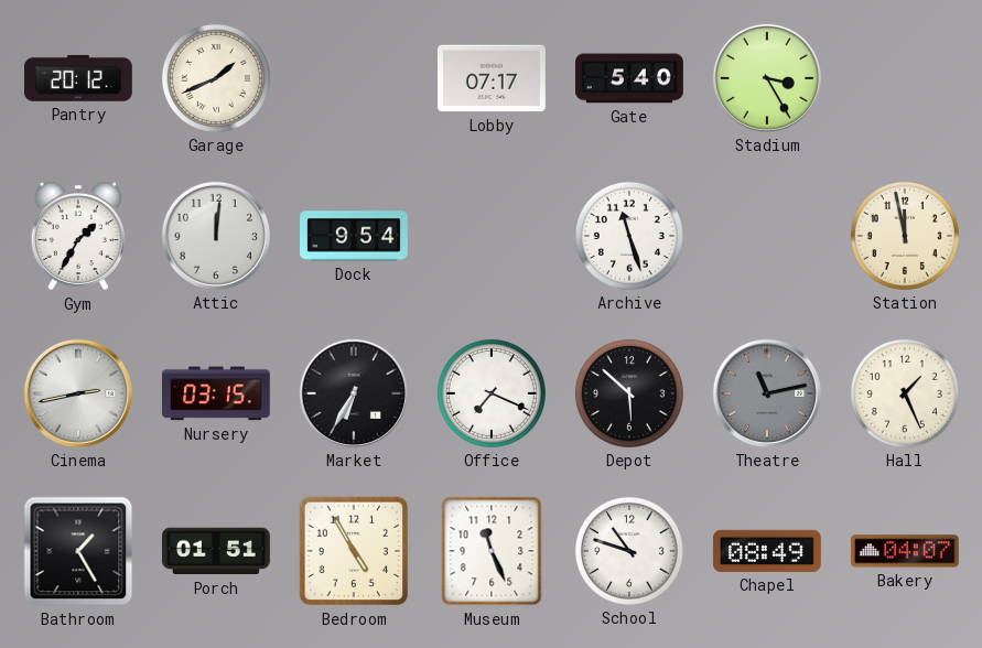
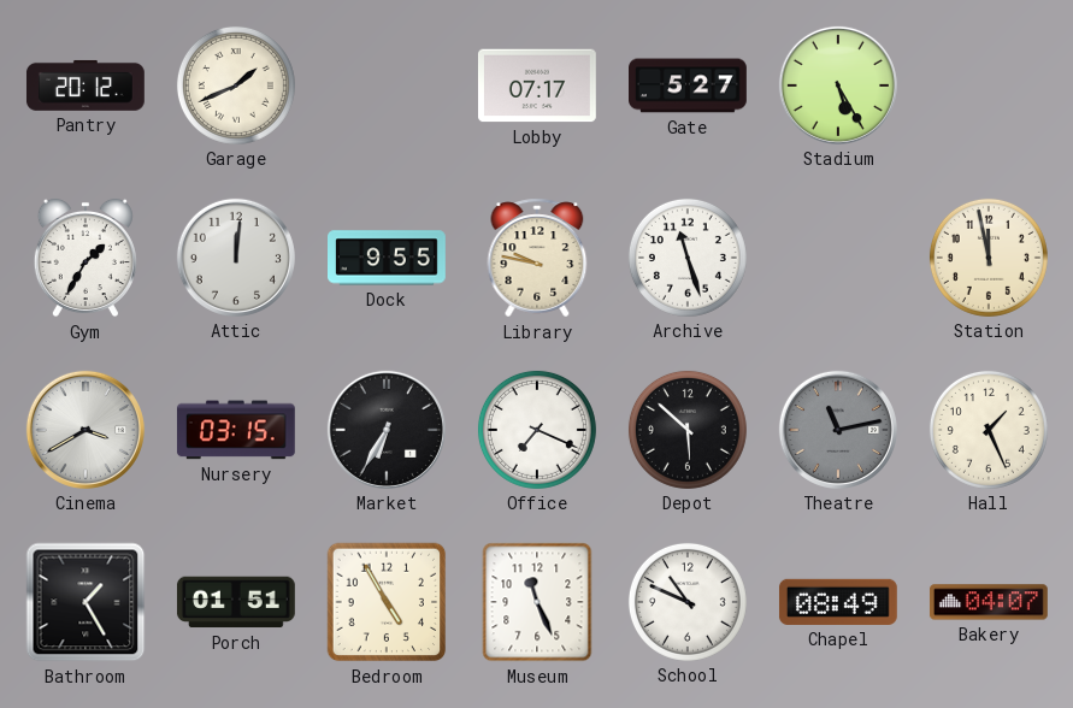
Gate: 5:40 -> 5:27
Stadium: 3:25 -> 5:25
Dock: 9:54 -> 9:55
Library: none -> 9:47
Cinema: 2:43 -> 3:40
School: 10:48 -> 10:49
